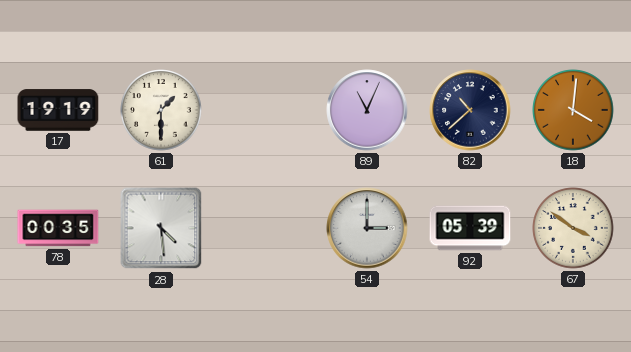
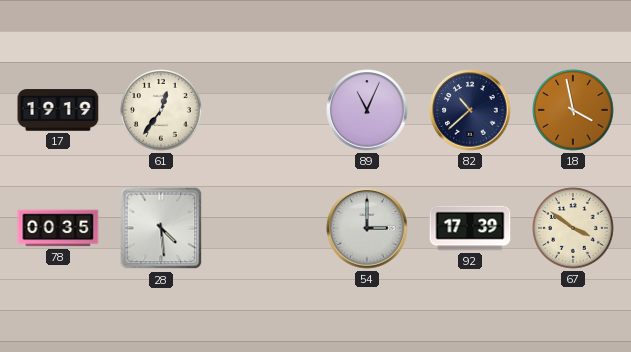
61: 1:30 -> 12:36
18: 4:01 -> 3:58
92: 05:39 -> 17:39
